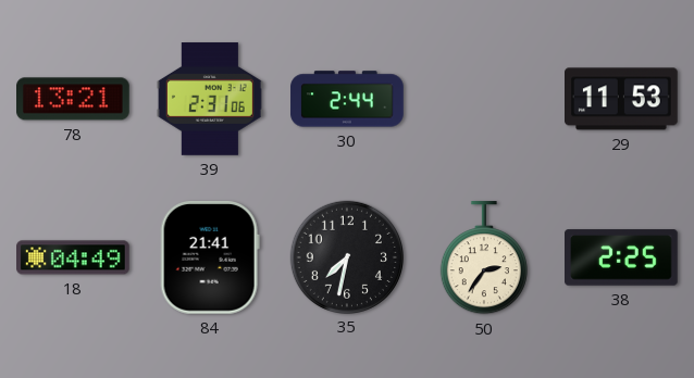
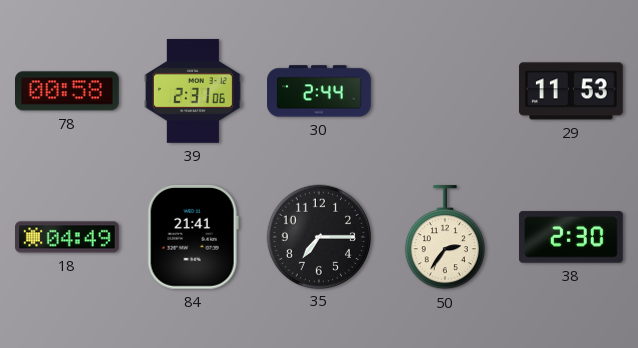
78: 13:21 -> 00:58
35: 7:32 -> 7:15
38: 2:25 -> 2:30
